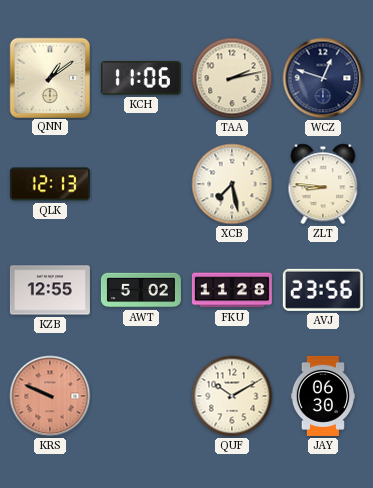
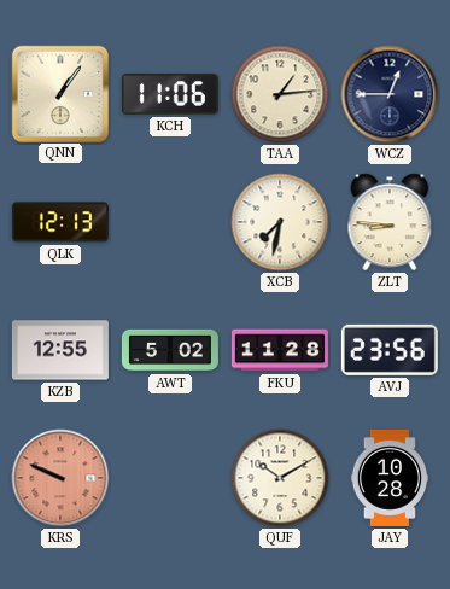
QNN: 1:09 -> 1:06
TAA: 2:13 -> 1:14
WCZ: 12:48 -> 12:45
XCB: 7:28 -> 7:32
JAY: 06:30 -> 10:28
